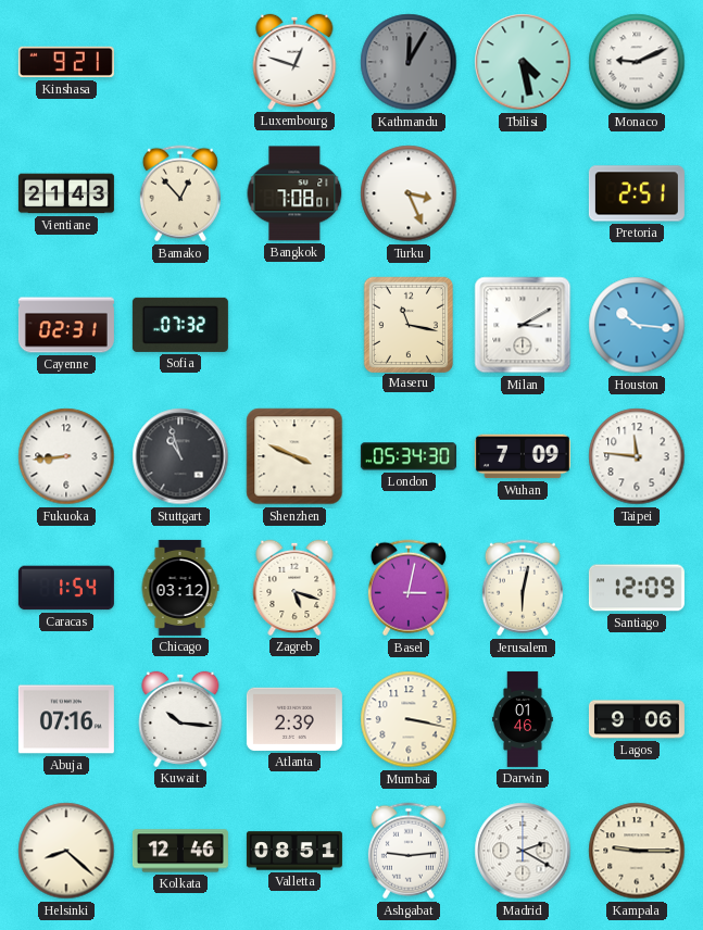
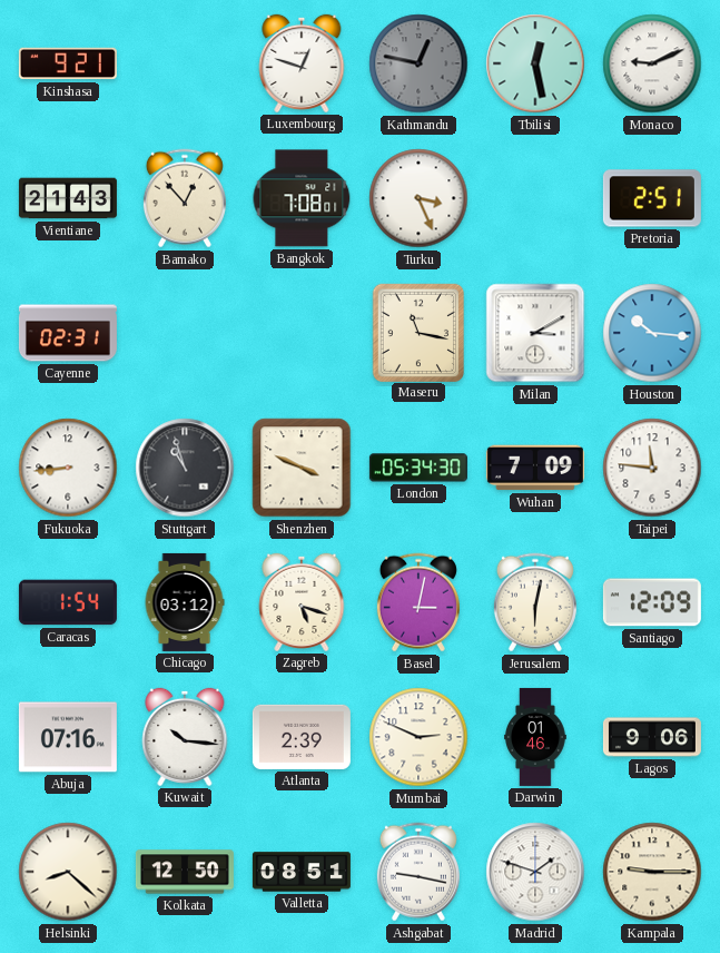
Kathmandu: 12:05 -> 12:47
Tbilisi: 4:28 -> 12:28
Sofia: 07:32 -> none
Mumbai: 3:17 -> 2:49
Kolkata: 12:46 -> 12:50
Ashgabat: 9:14 -> 9:17
Madrid: 2:20 -> 1:48
